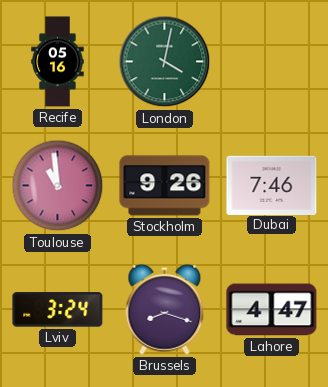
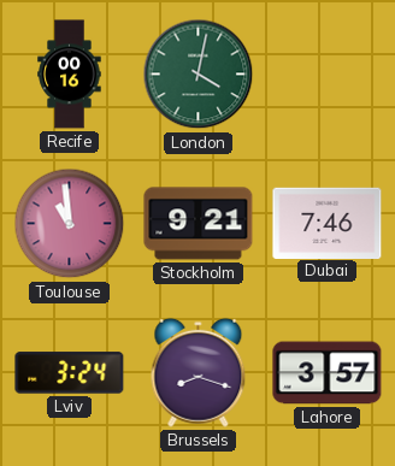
Recife: 05:16 -> 00:16
Stockholm: 9:26 -> 9:21
Lahore: 4:47 -> 3:57
